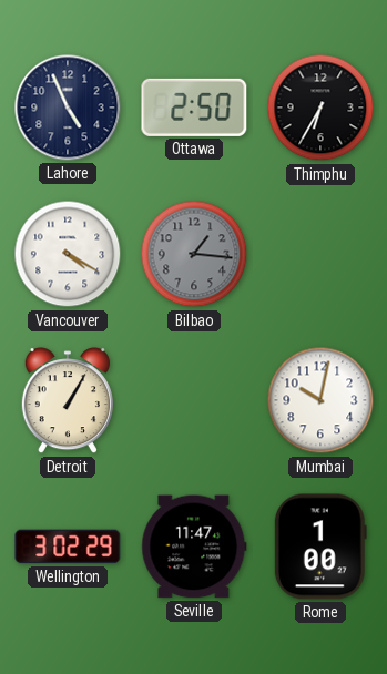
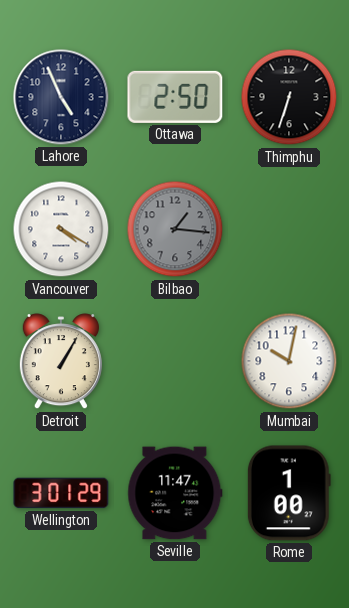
Thimphu: 6:35 -> 6:33
Wellington: 3:02 -> 3:01
